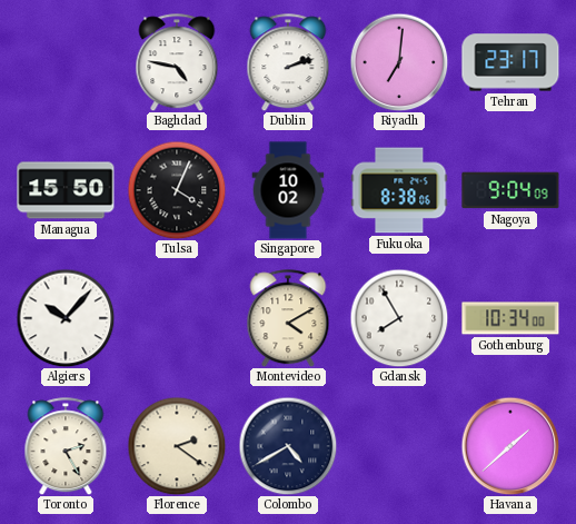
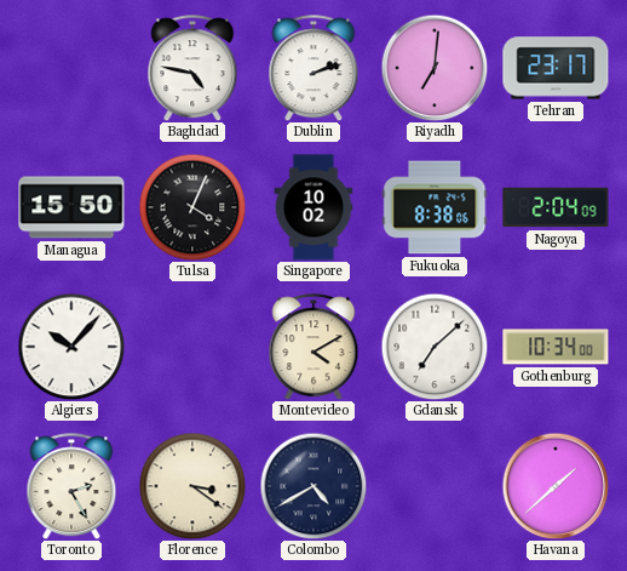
Nagoya: 9:04 -> 2:04
Gdansk: 7:55 -> 7:08
Florence: 2:21 -> 3:21
